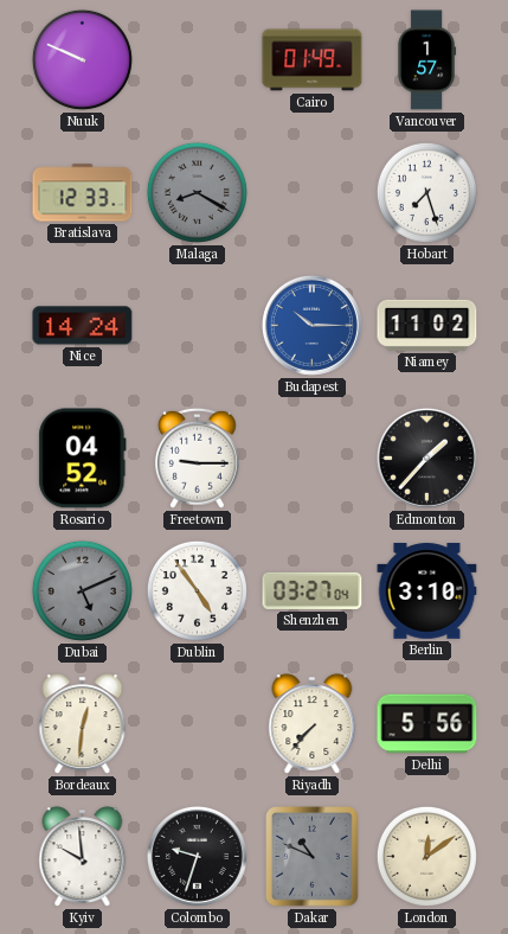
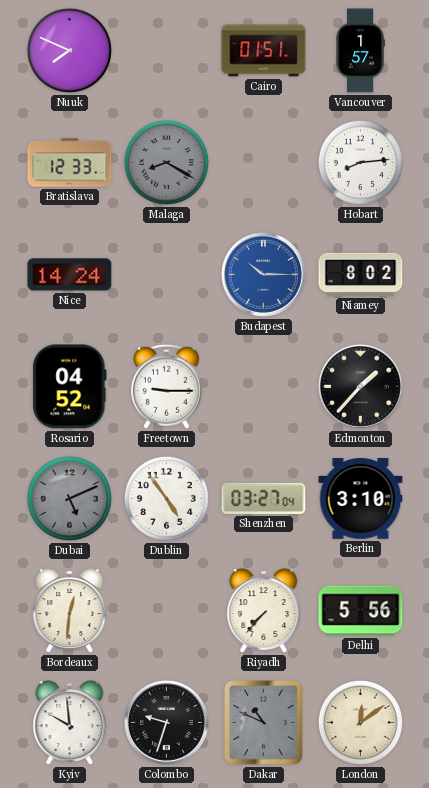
Nuuk: 9:49 -> 7:49
Cairo: 01:49 -> 01:51
Hobart: 7:27 -> 8:14
Niamey: 11:02 -> 8:02
